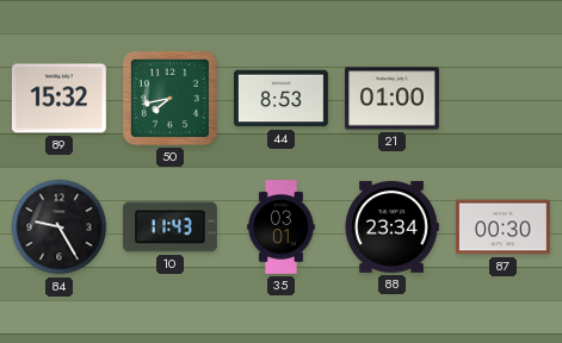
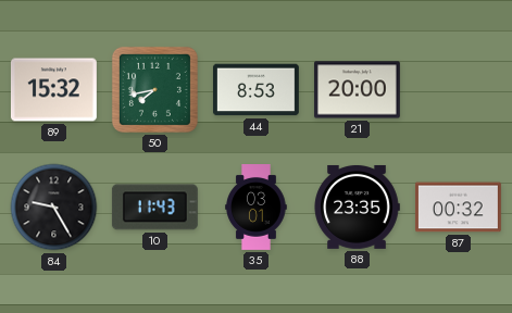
21: 01:00 -> 20:00
88: 23:34 -> 23:35
87: 00:30 -> 00:32
